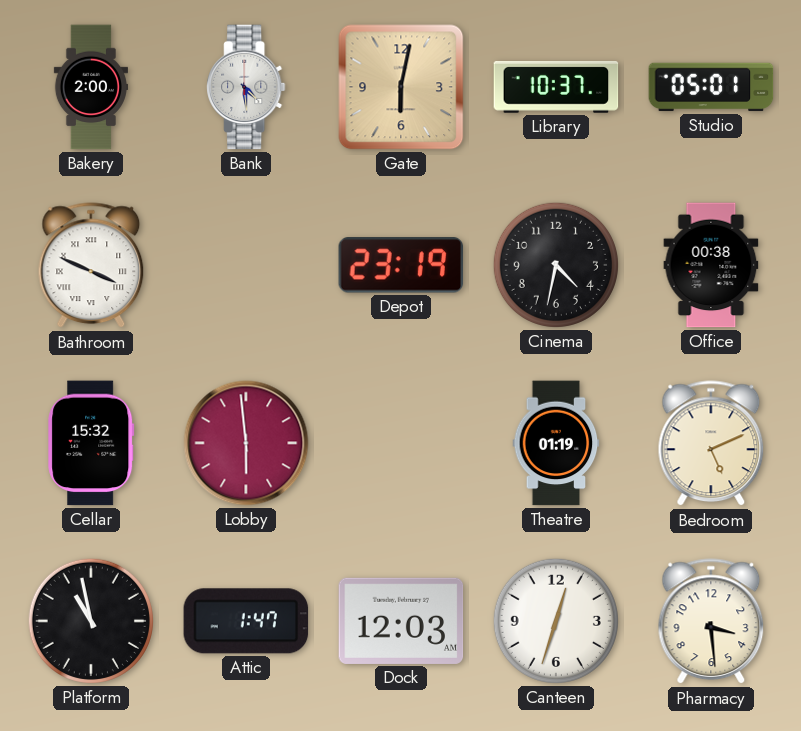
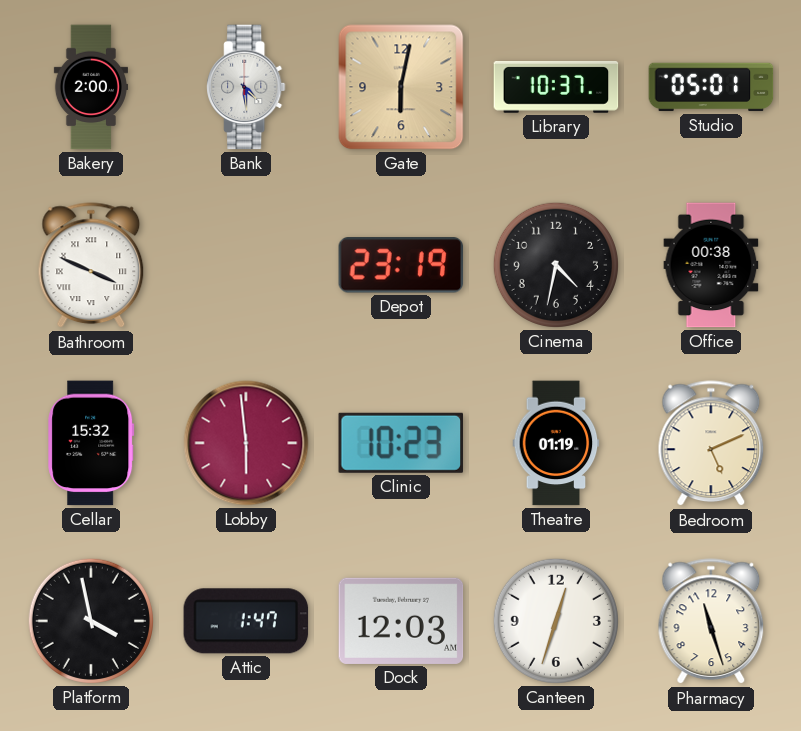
Clinic: none -> 10:23
Platform: 10:58 -> 3:58
Pharmacy: 3:29 -> 11:27
